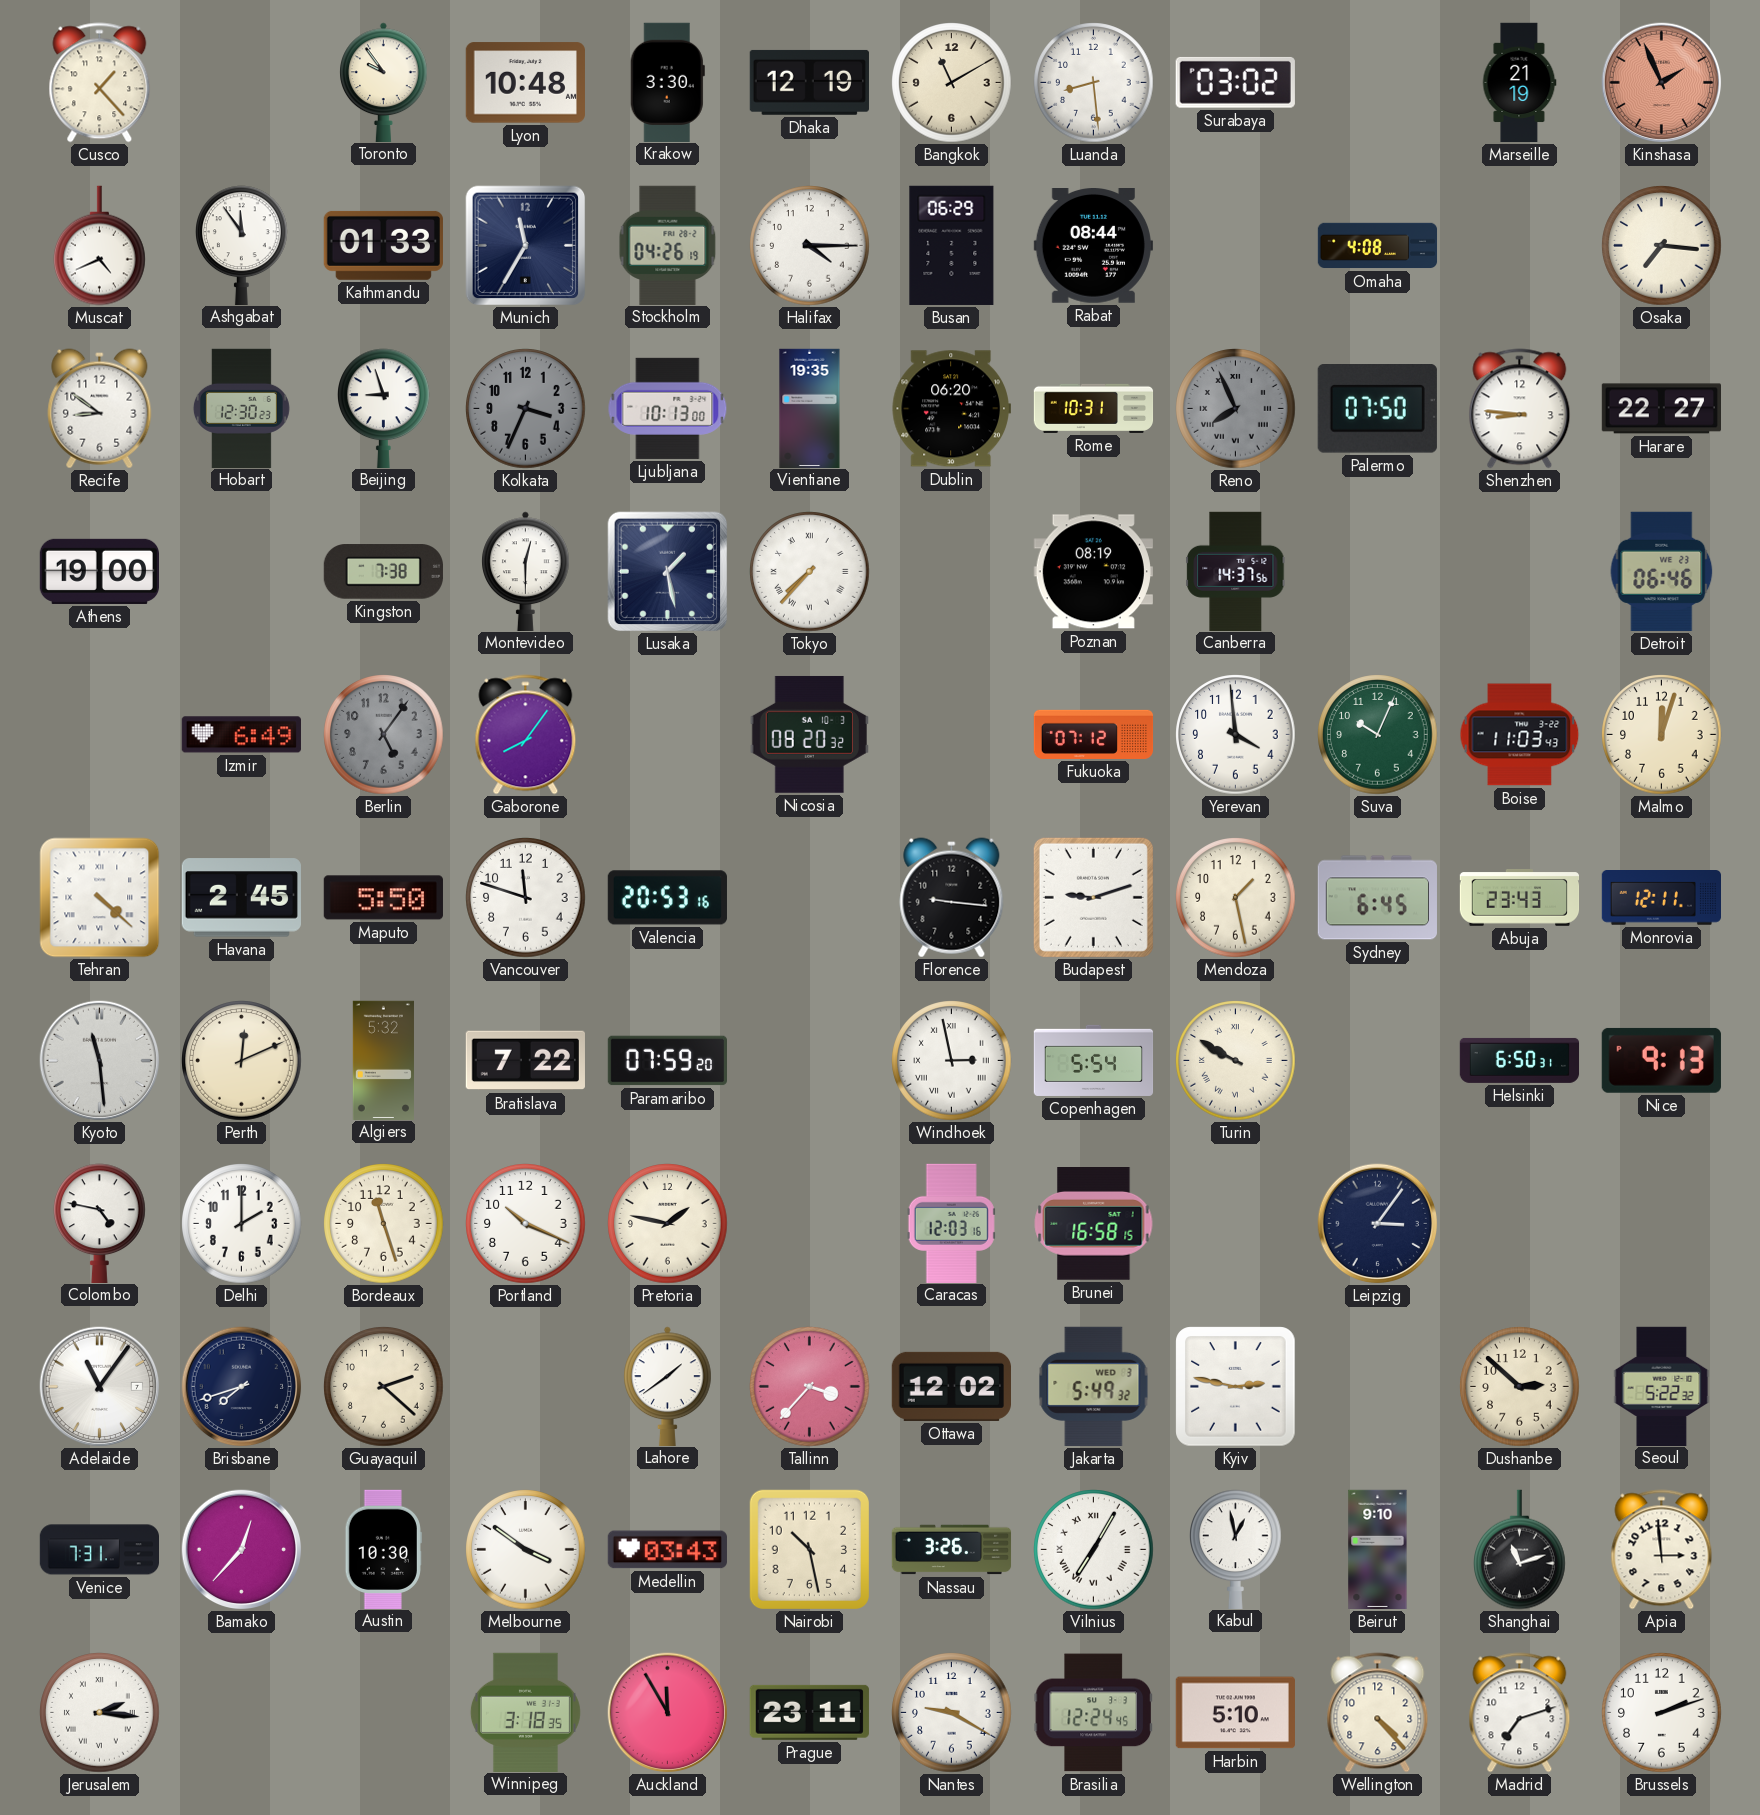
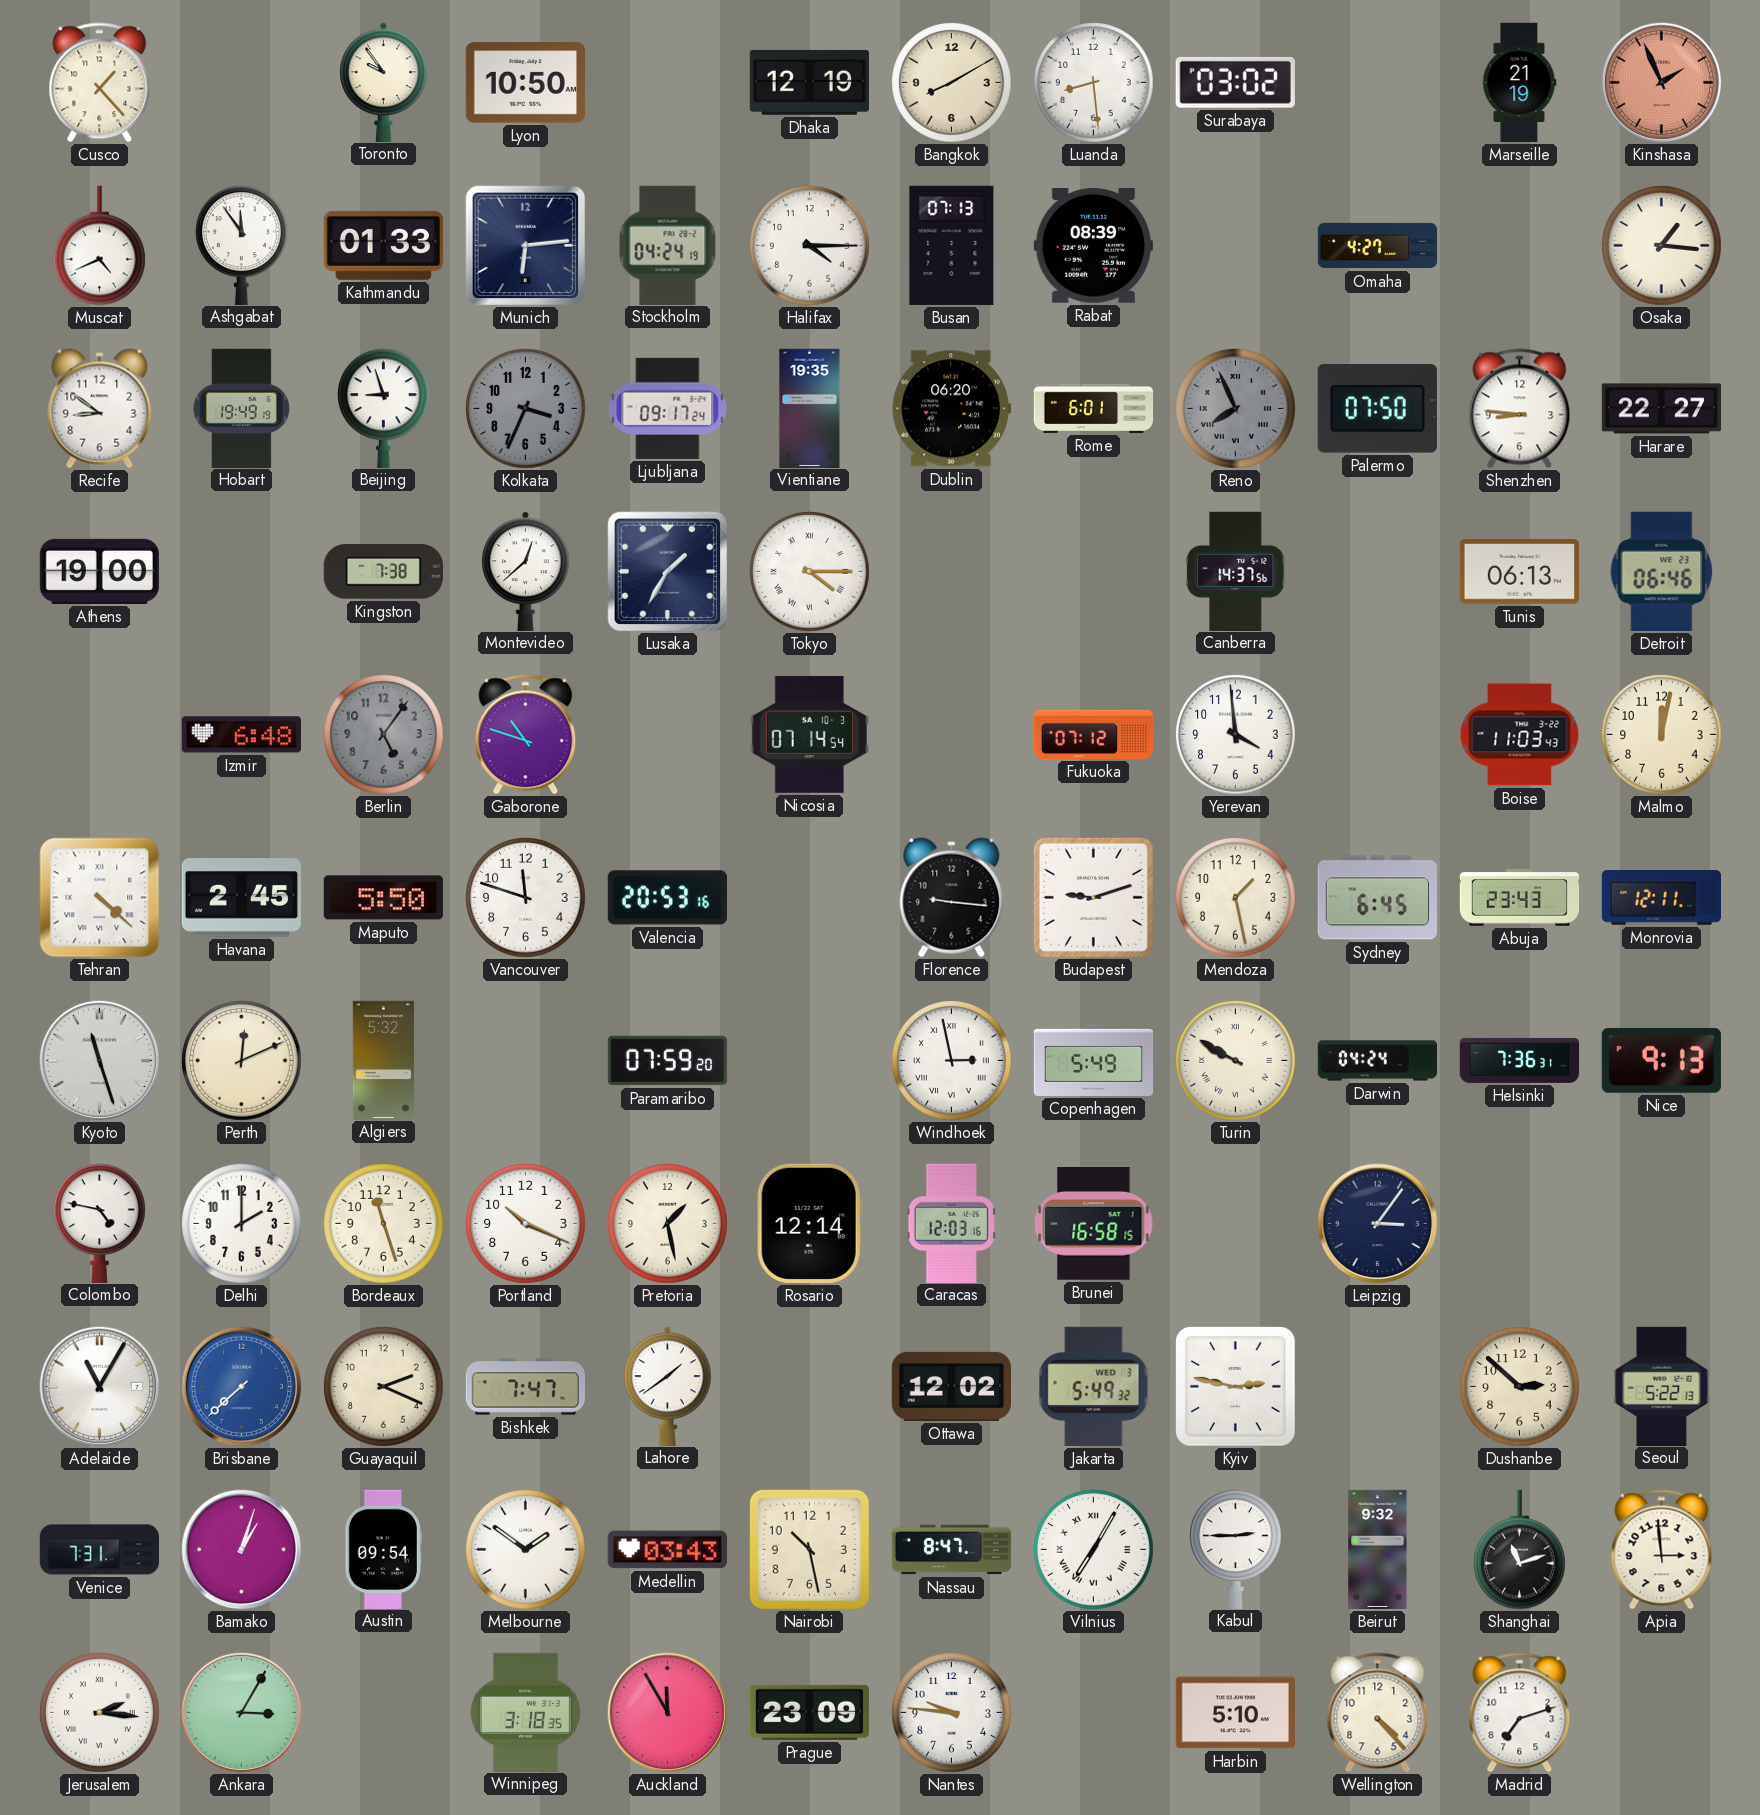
Lyon: 10:48 -> 10:50
Krakow: 3:30 -> none
Bangkok: 11:10 -> 8:10
Munich: 11:35 -> 6:14
Stockholm: 04:26 -> 04:24
Busan: 06:29 -> 07:13
Rabat: 08:44 -> 08:39
Omaha: 4:08 -> 4:27
Osaka: 7:16 -> 1:16
Hobart: 12:30 -> 19:49
Ljubljana: 10:13 -> 09:17
Rome: 10:31 -> 6:01
Montevideo: 12:30 -> 12:38
Lusaka: 1:28 -> 1:35
Tokyo: 7:37 -> 4:15
Poznan: 08:19 -> none
Tunis: none -> 06:13
Izmir: 6:49 -> 6:48
Gaborone: 8:06 -> 10:48
Nicosia: 08:20 -> 07:14
Suva: 10:04 -> none
Malmo: 12:03 -> 12:02
Kyoto: 11:29 -> 11:27
Bratislava: 7:22 -> none
Copenhagen: 5:54 -> 5:49
Darwin: none -> 04:24
Helsinki: 6:50 -> 7:36
Pretoria: 1:47 -> 1:28
Rosario: none -> 12:14
Adelaide: 11:06 -> 11:05
Brisbane: 7:42 -> 7:38
Brisbane dial: navy -> blue
Guayaquil: 2:22 -> 2:19
Bishkek: none -> 7:47
Tallinn: 3:37 -> none
Seoul: 5:22:32 -> 5:22:13
Bamako: 12:37 -> 1:03
Austin: 10:30 -> 09:54
Melbourne: 3:51 -> 1:51
Nassau: 3:26 -> 8:47
Kabul: 12:58 -> 2:45
Beirut: 9:10 -> 9:32
Ankara: none -> 3:05
Prague: 23:11 -> 23:09
Nantes: 9:20 -> 9:46
Brasilia: 12:24 -> none
Brussels: 2:12 -> none
